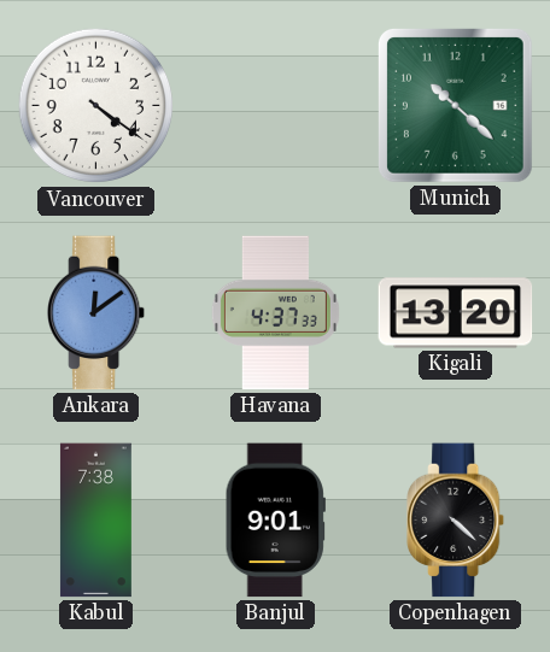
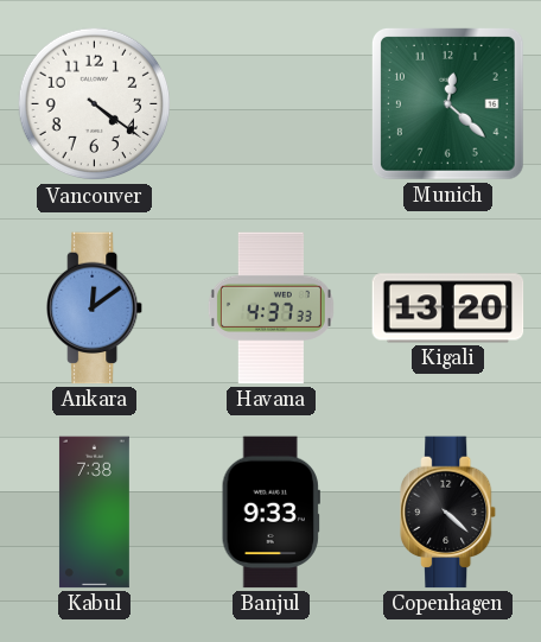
Munich: 10:22 -> 12:22
Banjul: 9:01 -> 9:33
